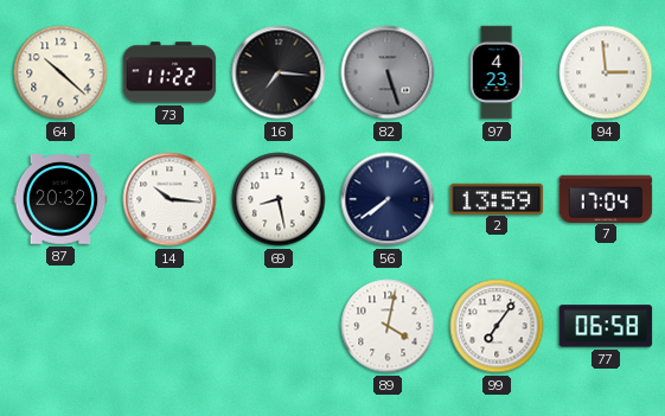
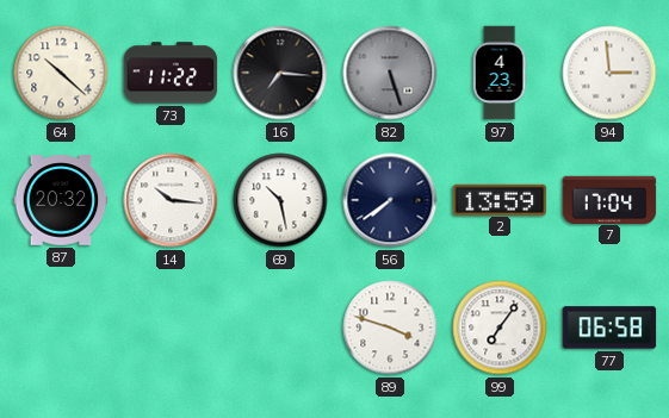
69: 8:28 -> 10:28
89: 4:02 -> 3:48
